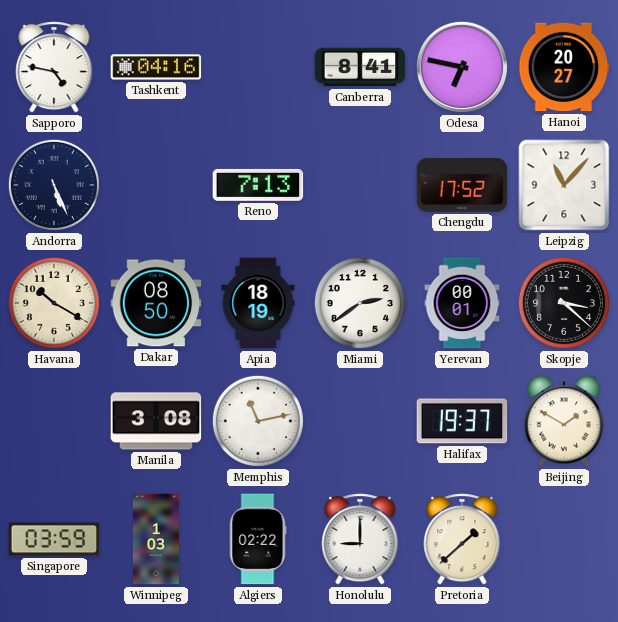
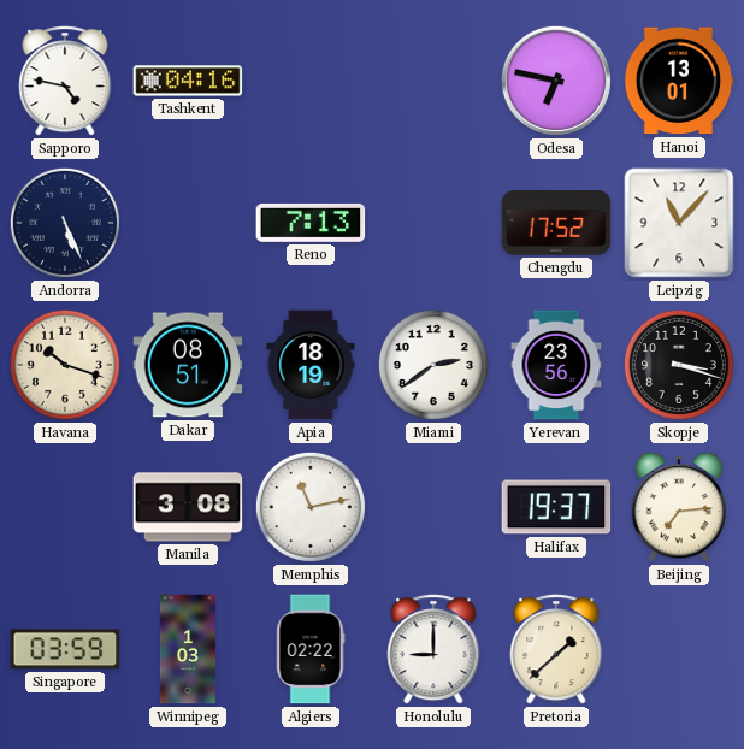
Canberra: 8:41 -> none
Hanoi: 20:27 -> 13:01
Havana: 10:20 -> 10:18
Dakar: 08:50 -> 08:51
Yerevan: 00:01 -> 23:56
Skopje: 3:22 -> 3:18
Beijing: 1:50 -> 7:14
